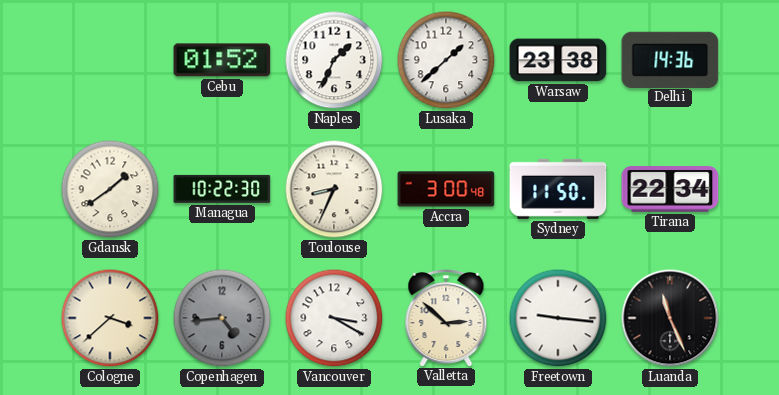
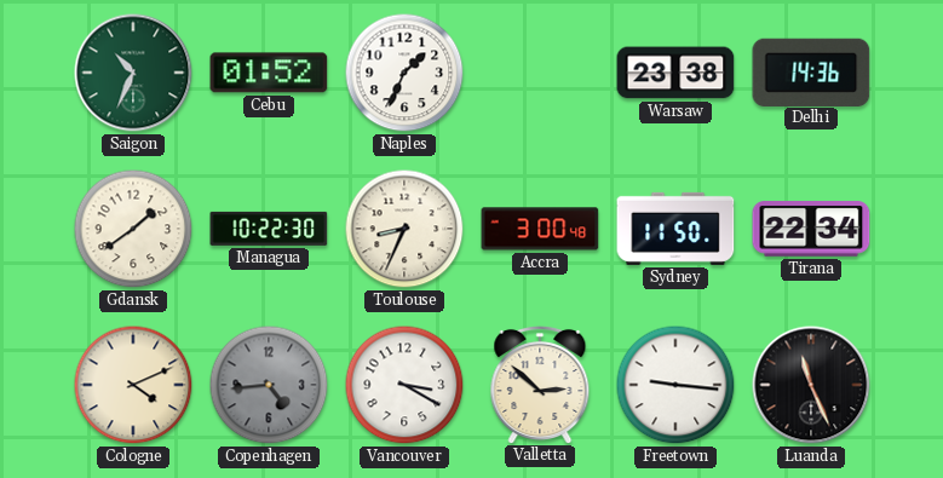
Saigon: none -> 10:34
Lusaka: 1:38 -> none
Cologne: 3:38 -> 4:11
